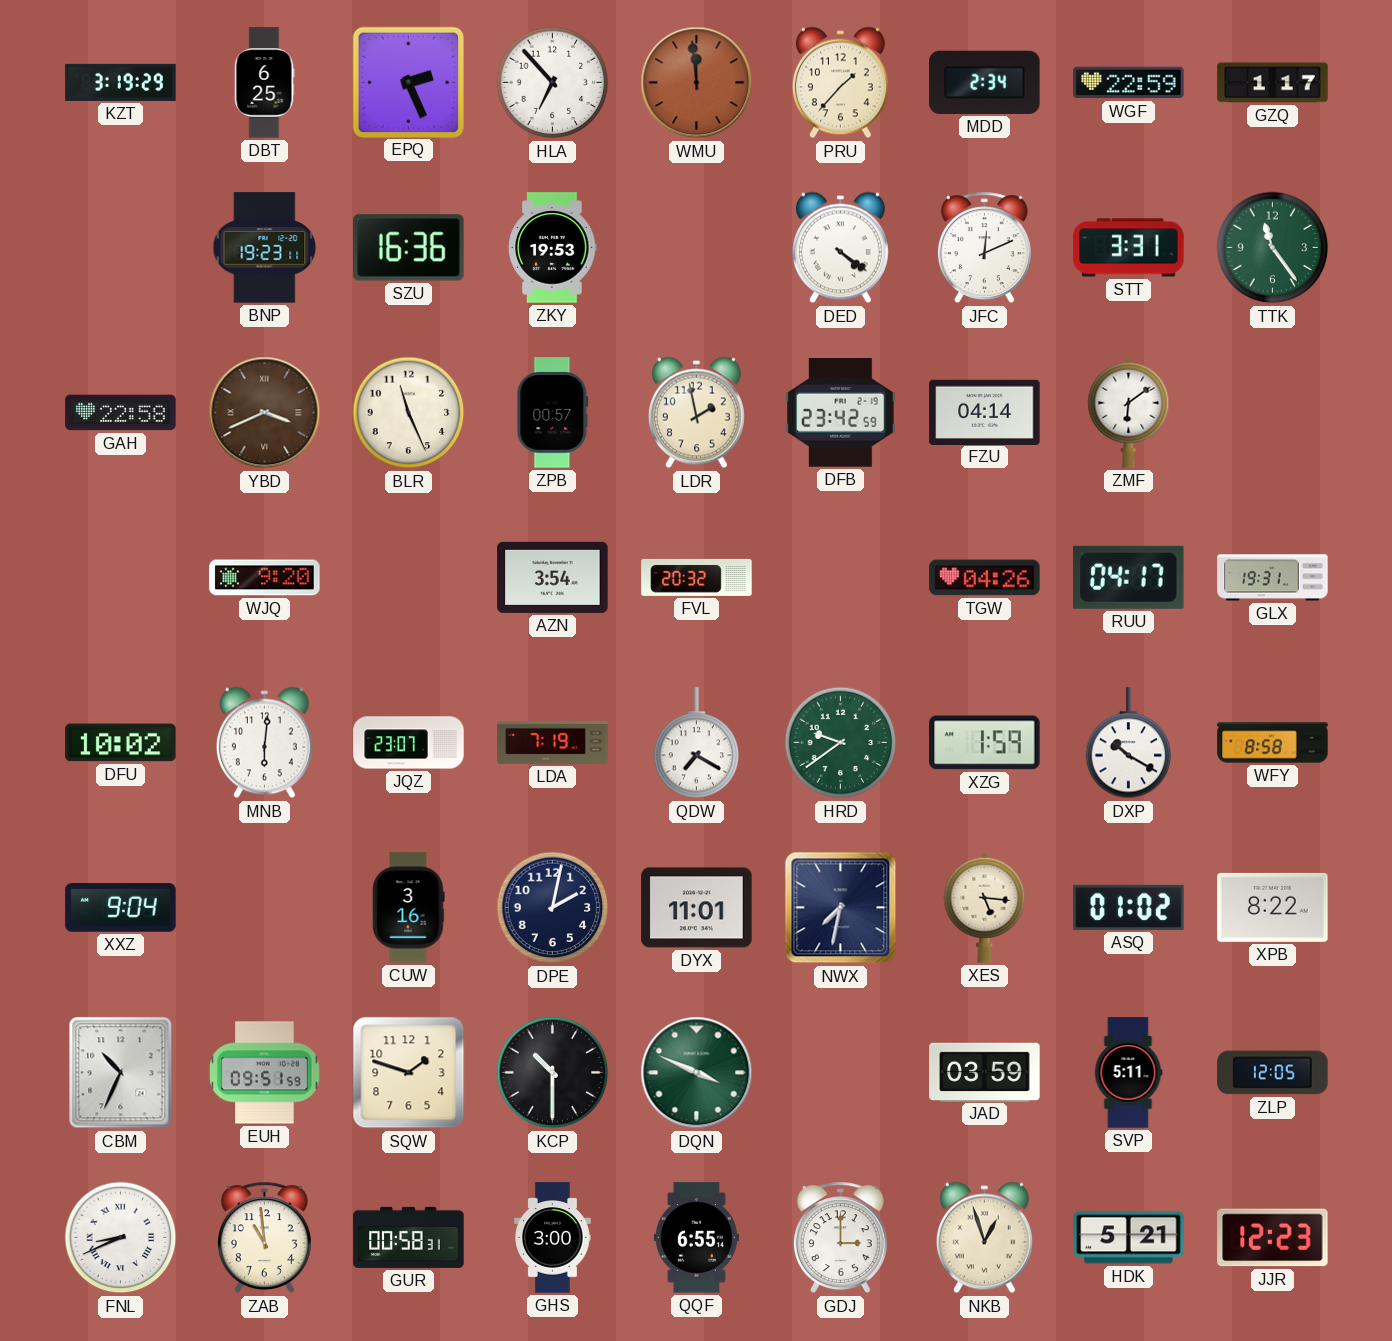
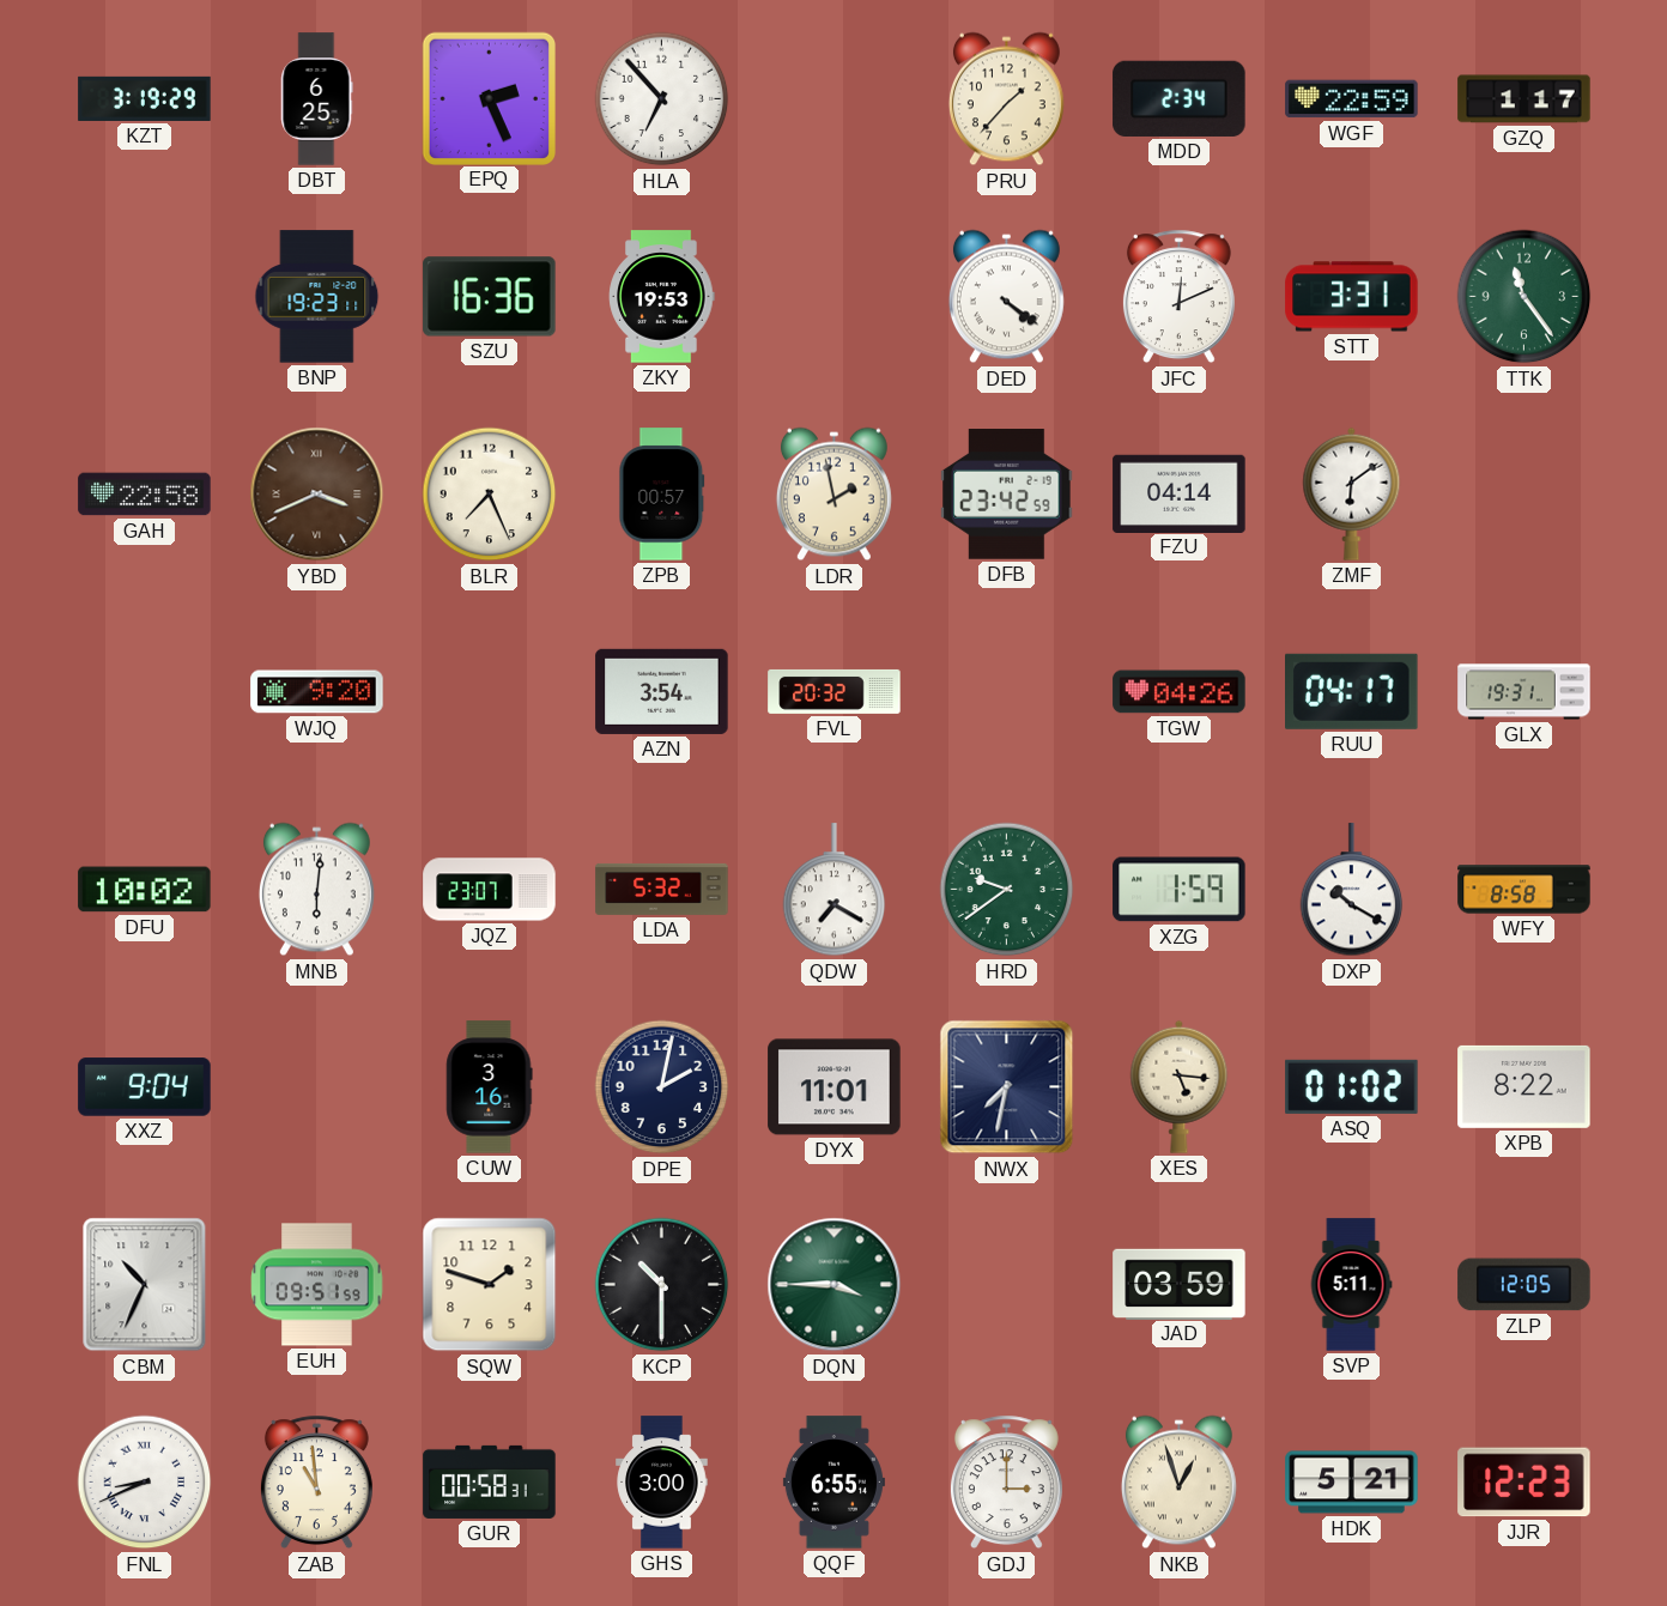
WMU: 11:59 -> none
BLR: 11:26 -> 7:26
LDA: 7:19 -> 5:32
DQN: 3:49 -> 3:45
